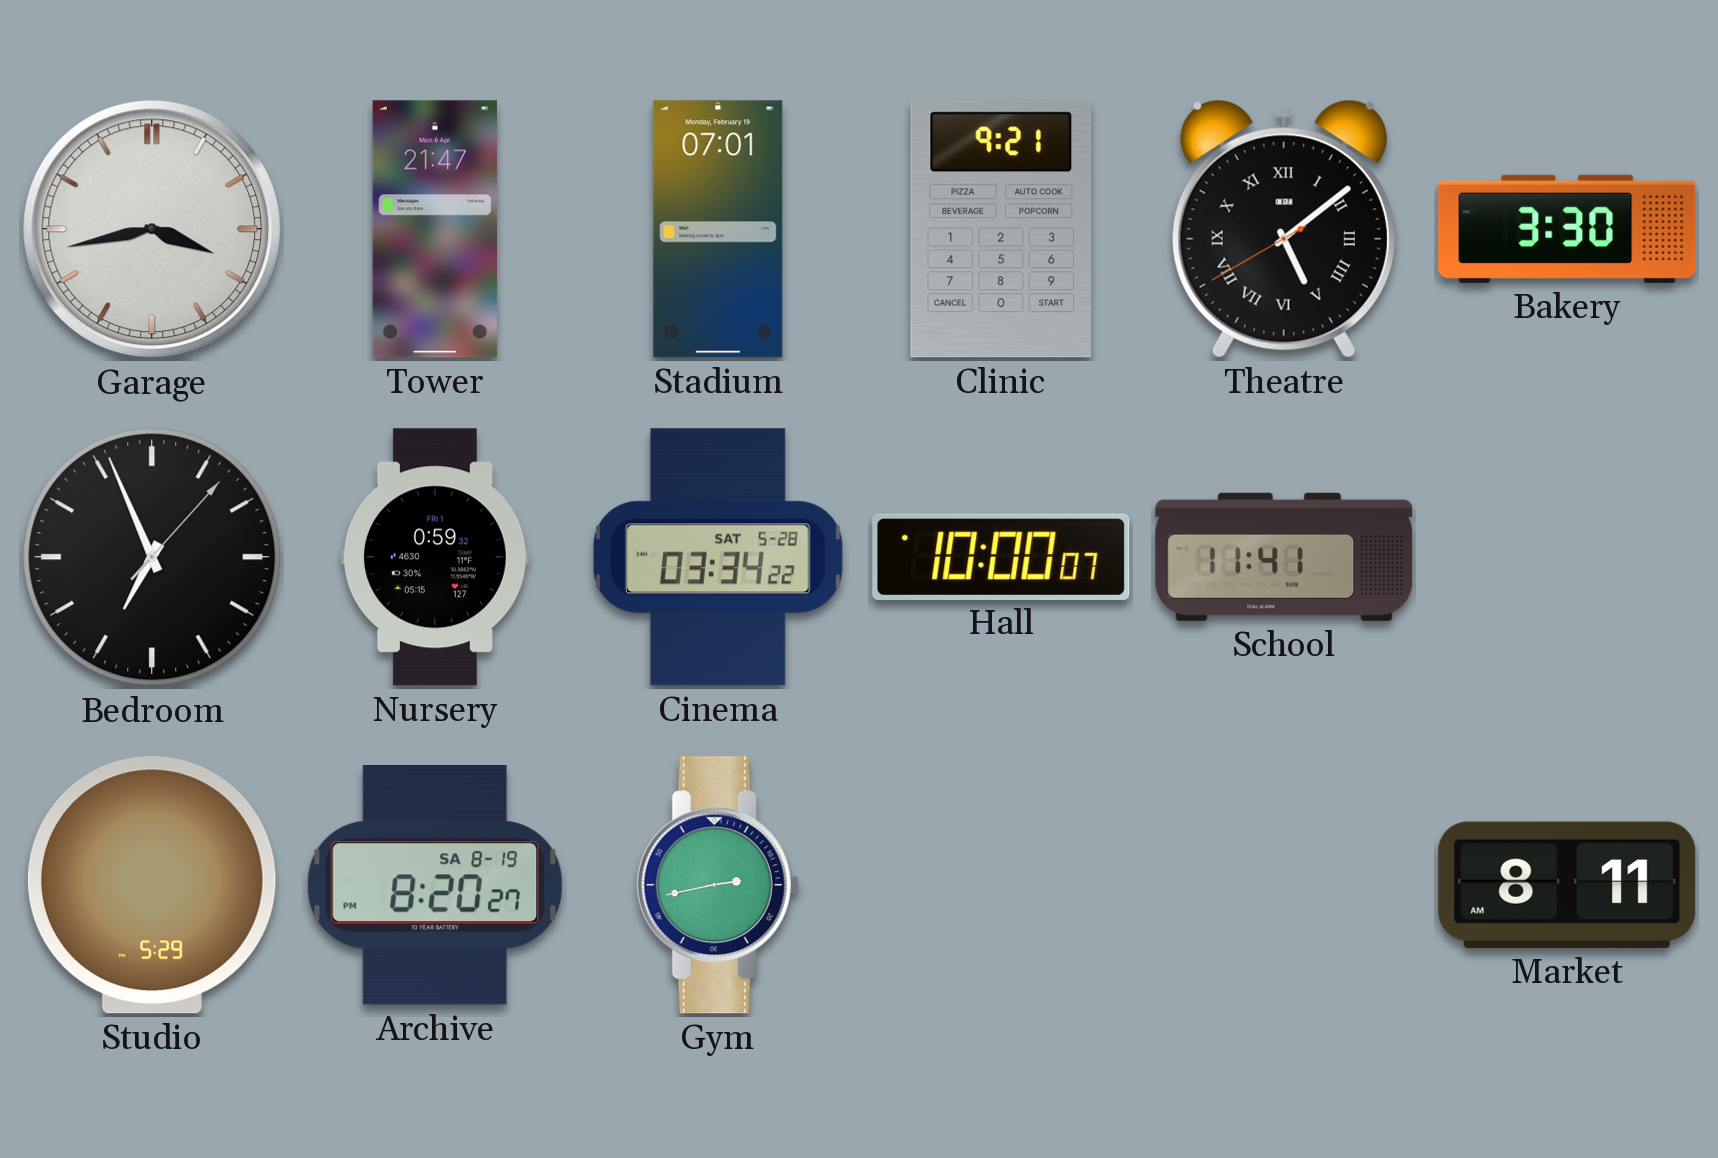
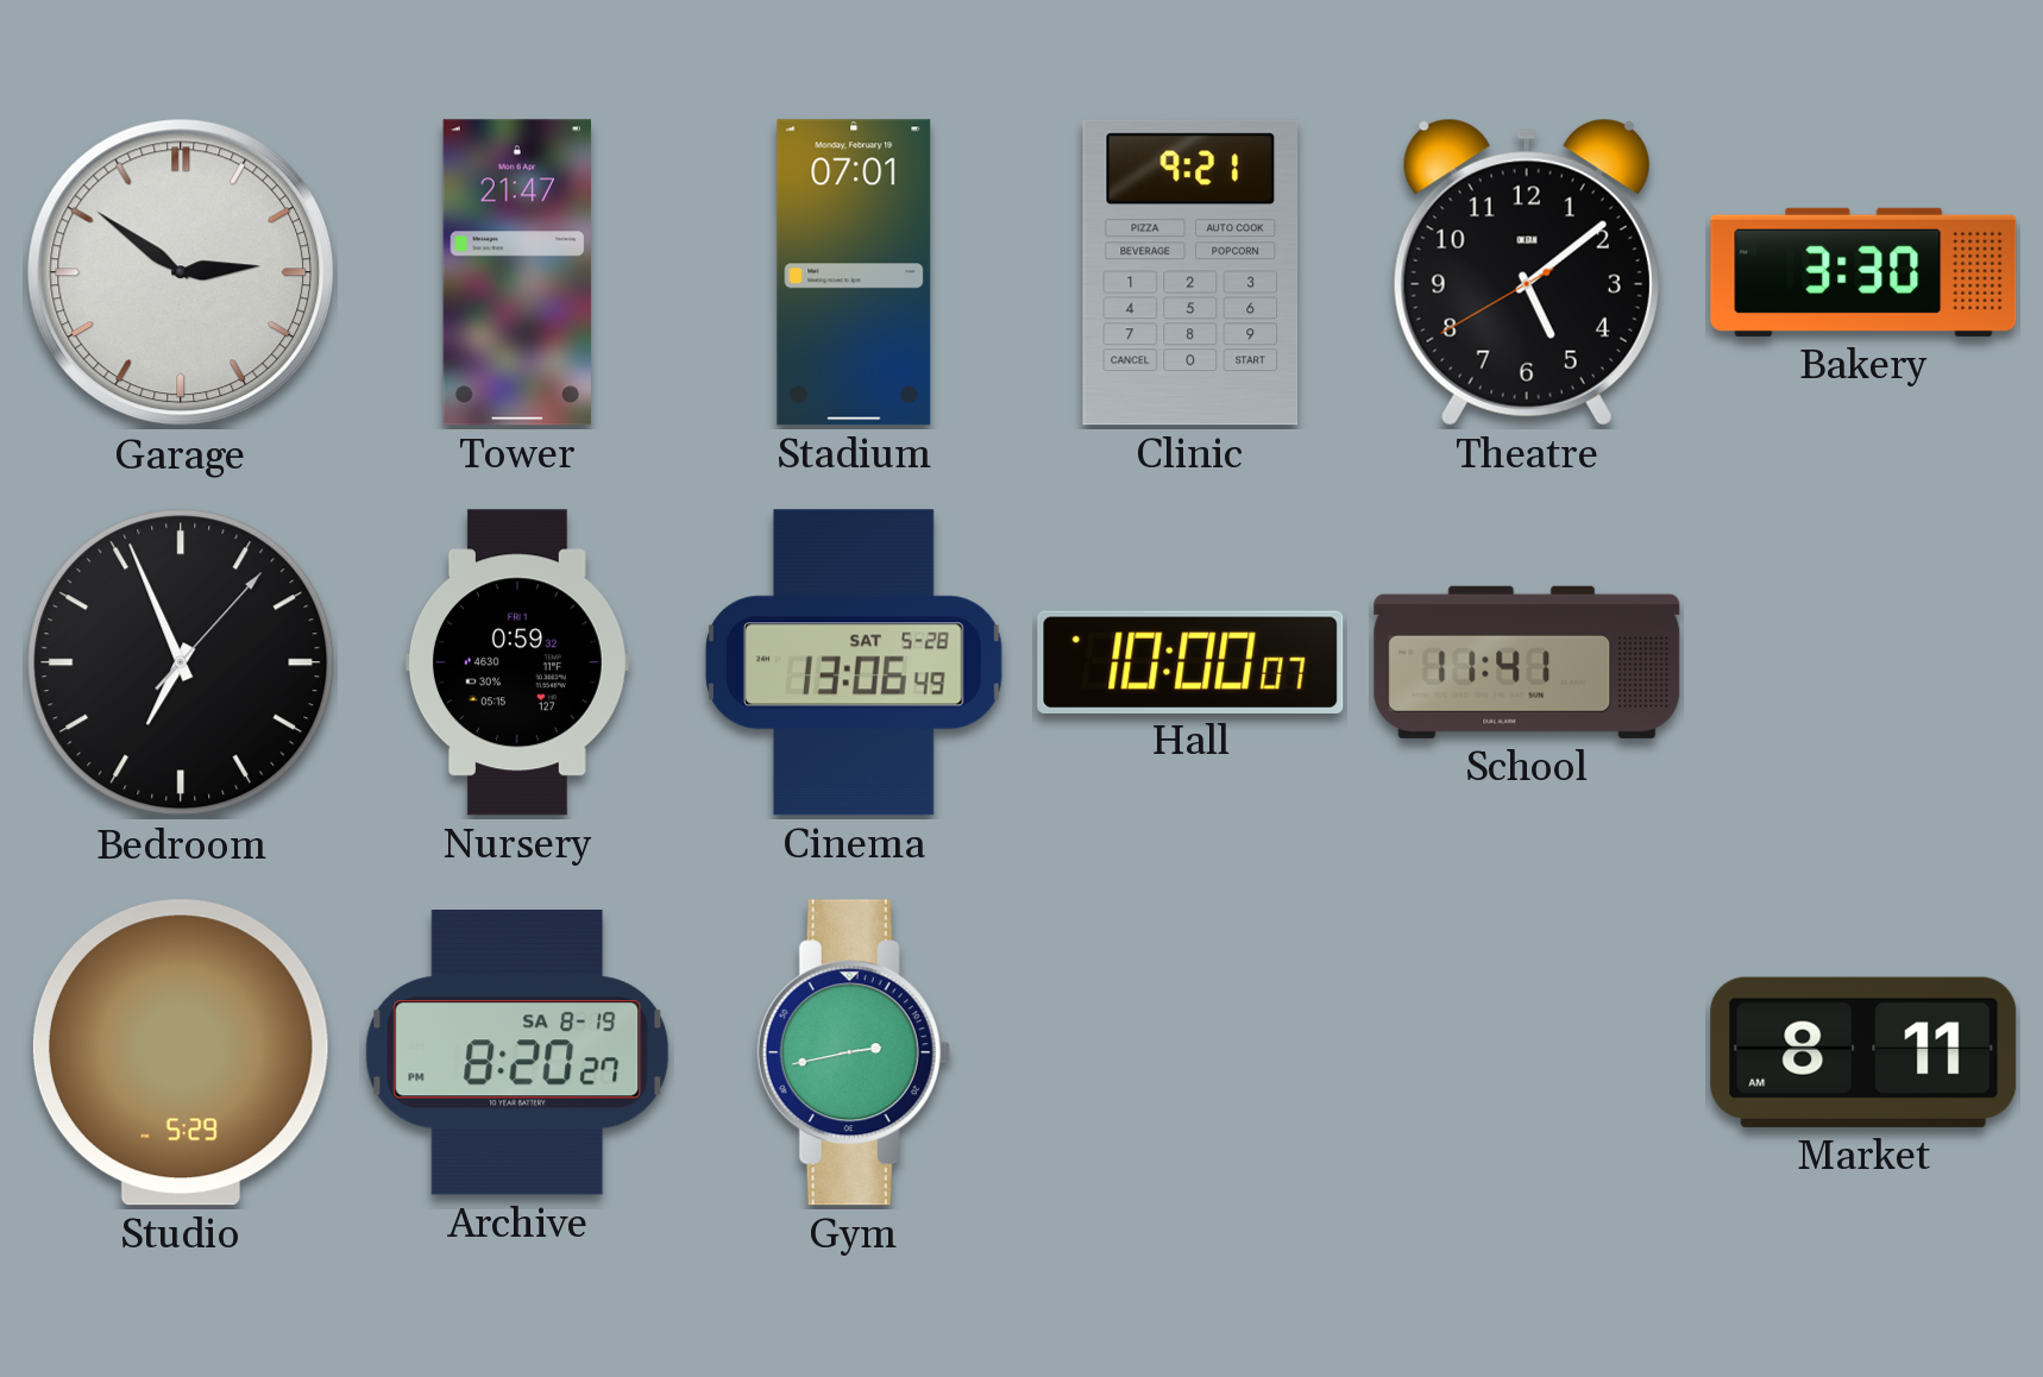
Garage: 3:43 -> 2:51
Theatre numerals: Roman -> Arabic
Cinema: 03:34 -> 13:06
